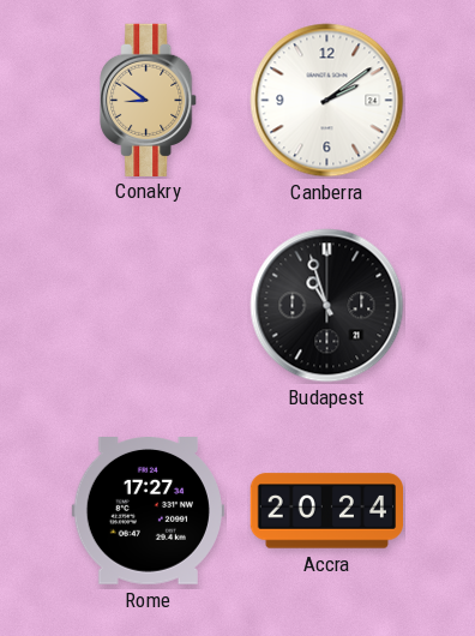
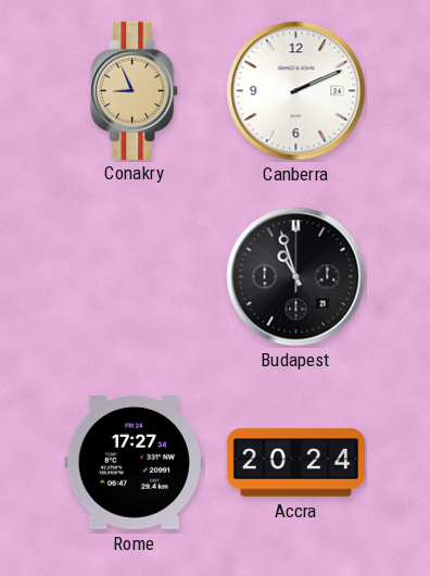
Conakry: 8:51 -> 8:56
Canberra: 2:09 -> 2:11
